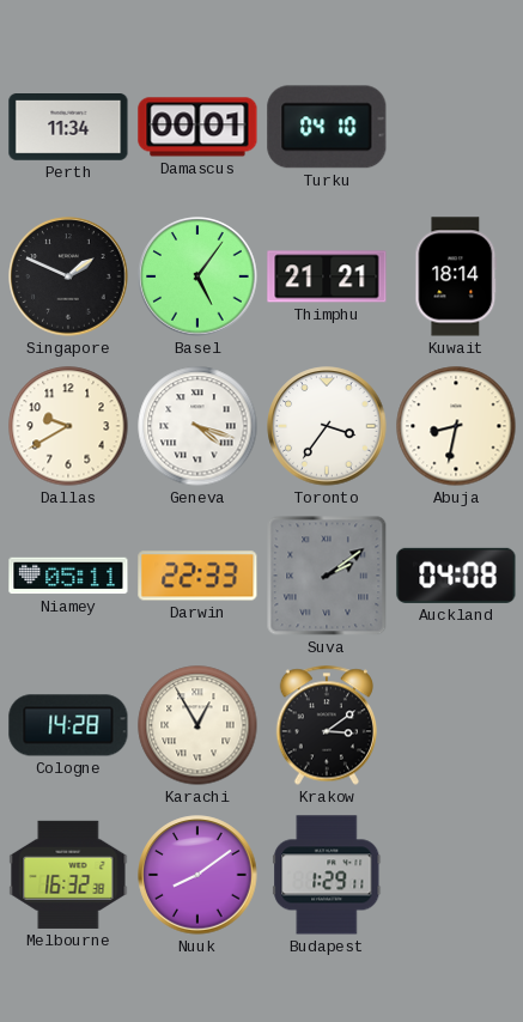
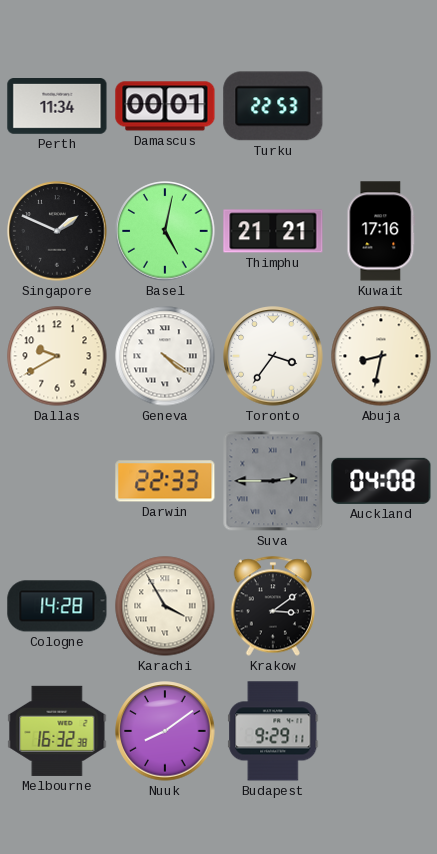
Turku: 04:10 -> 22:53
Basel: 5:06 -> 5:02
Kuwait: 18:14 -> 17:16
Geneva: 4:18 -> 4:21
Niamey: 05:11 -> none
Suva: 2:09 -> 2:45
Karachi: 12:55 -> 3:55
Budapest: 1:29 -> 9:29
